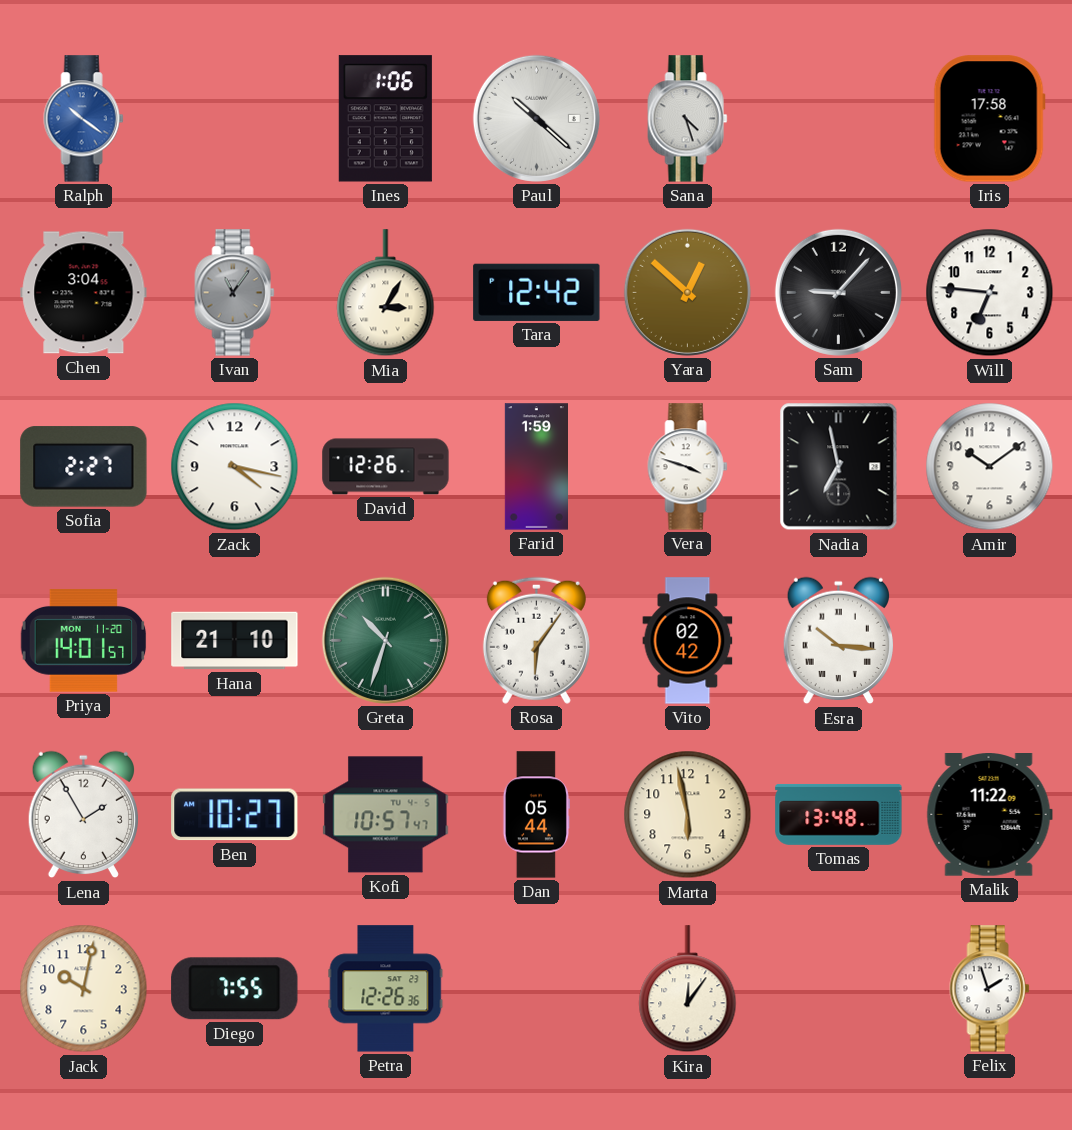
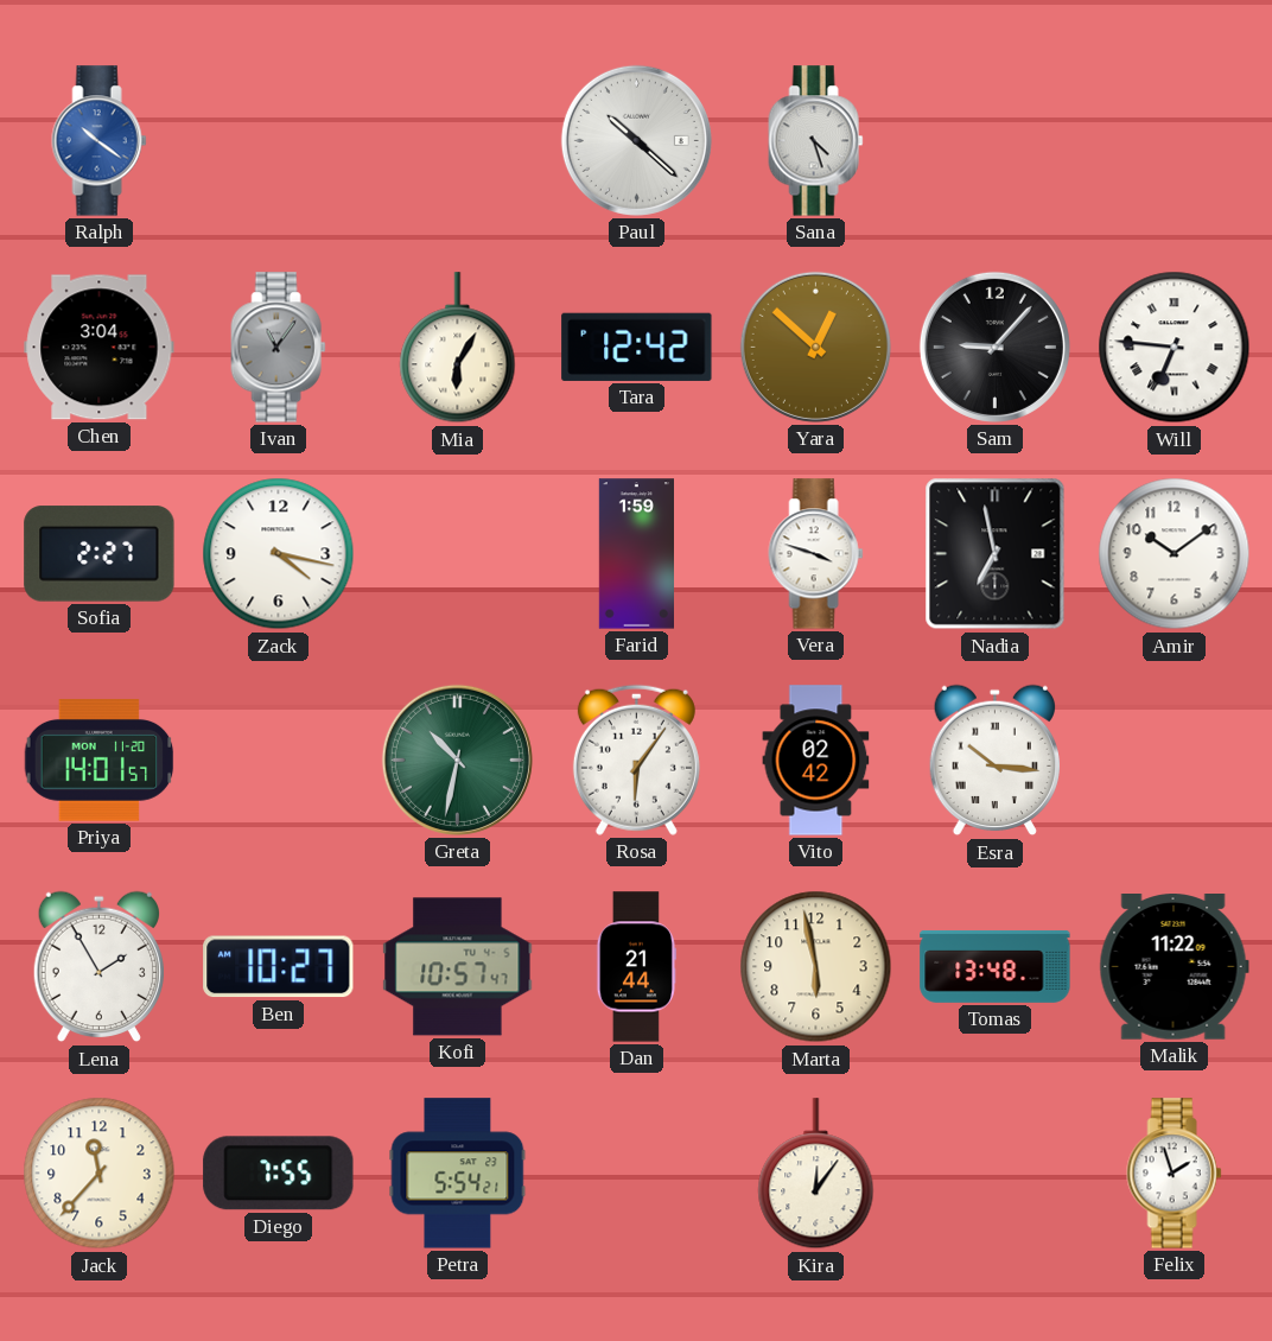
Ines: 1:06 -> none
Iris: 17:58 -> none
Mia: 3:05 -> 6:05
Will numerals: Arabic -> Roman
David: 12:26 -> none
Hana: 21:10 -> none
Greta: 10:33 -> 10:32
Dan: 05:44 -> 21:44
Jack: 10:02 -> 11:37
Petra: 12:26 -> 5:54
